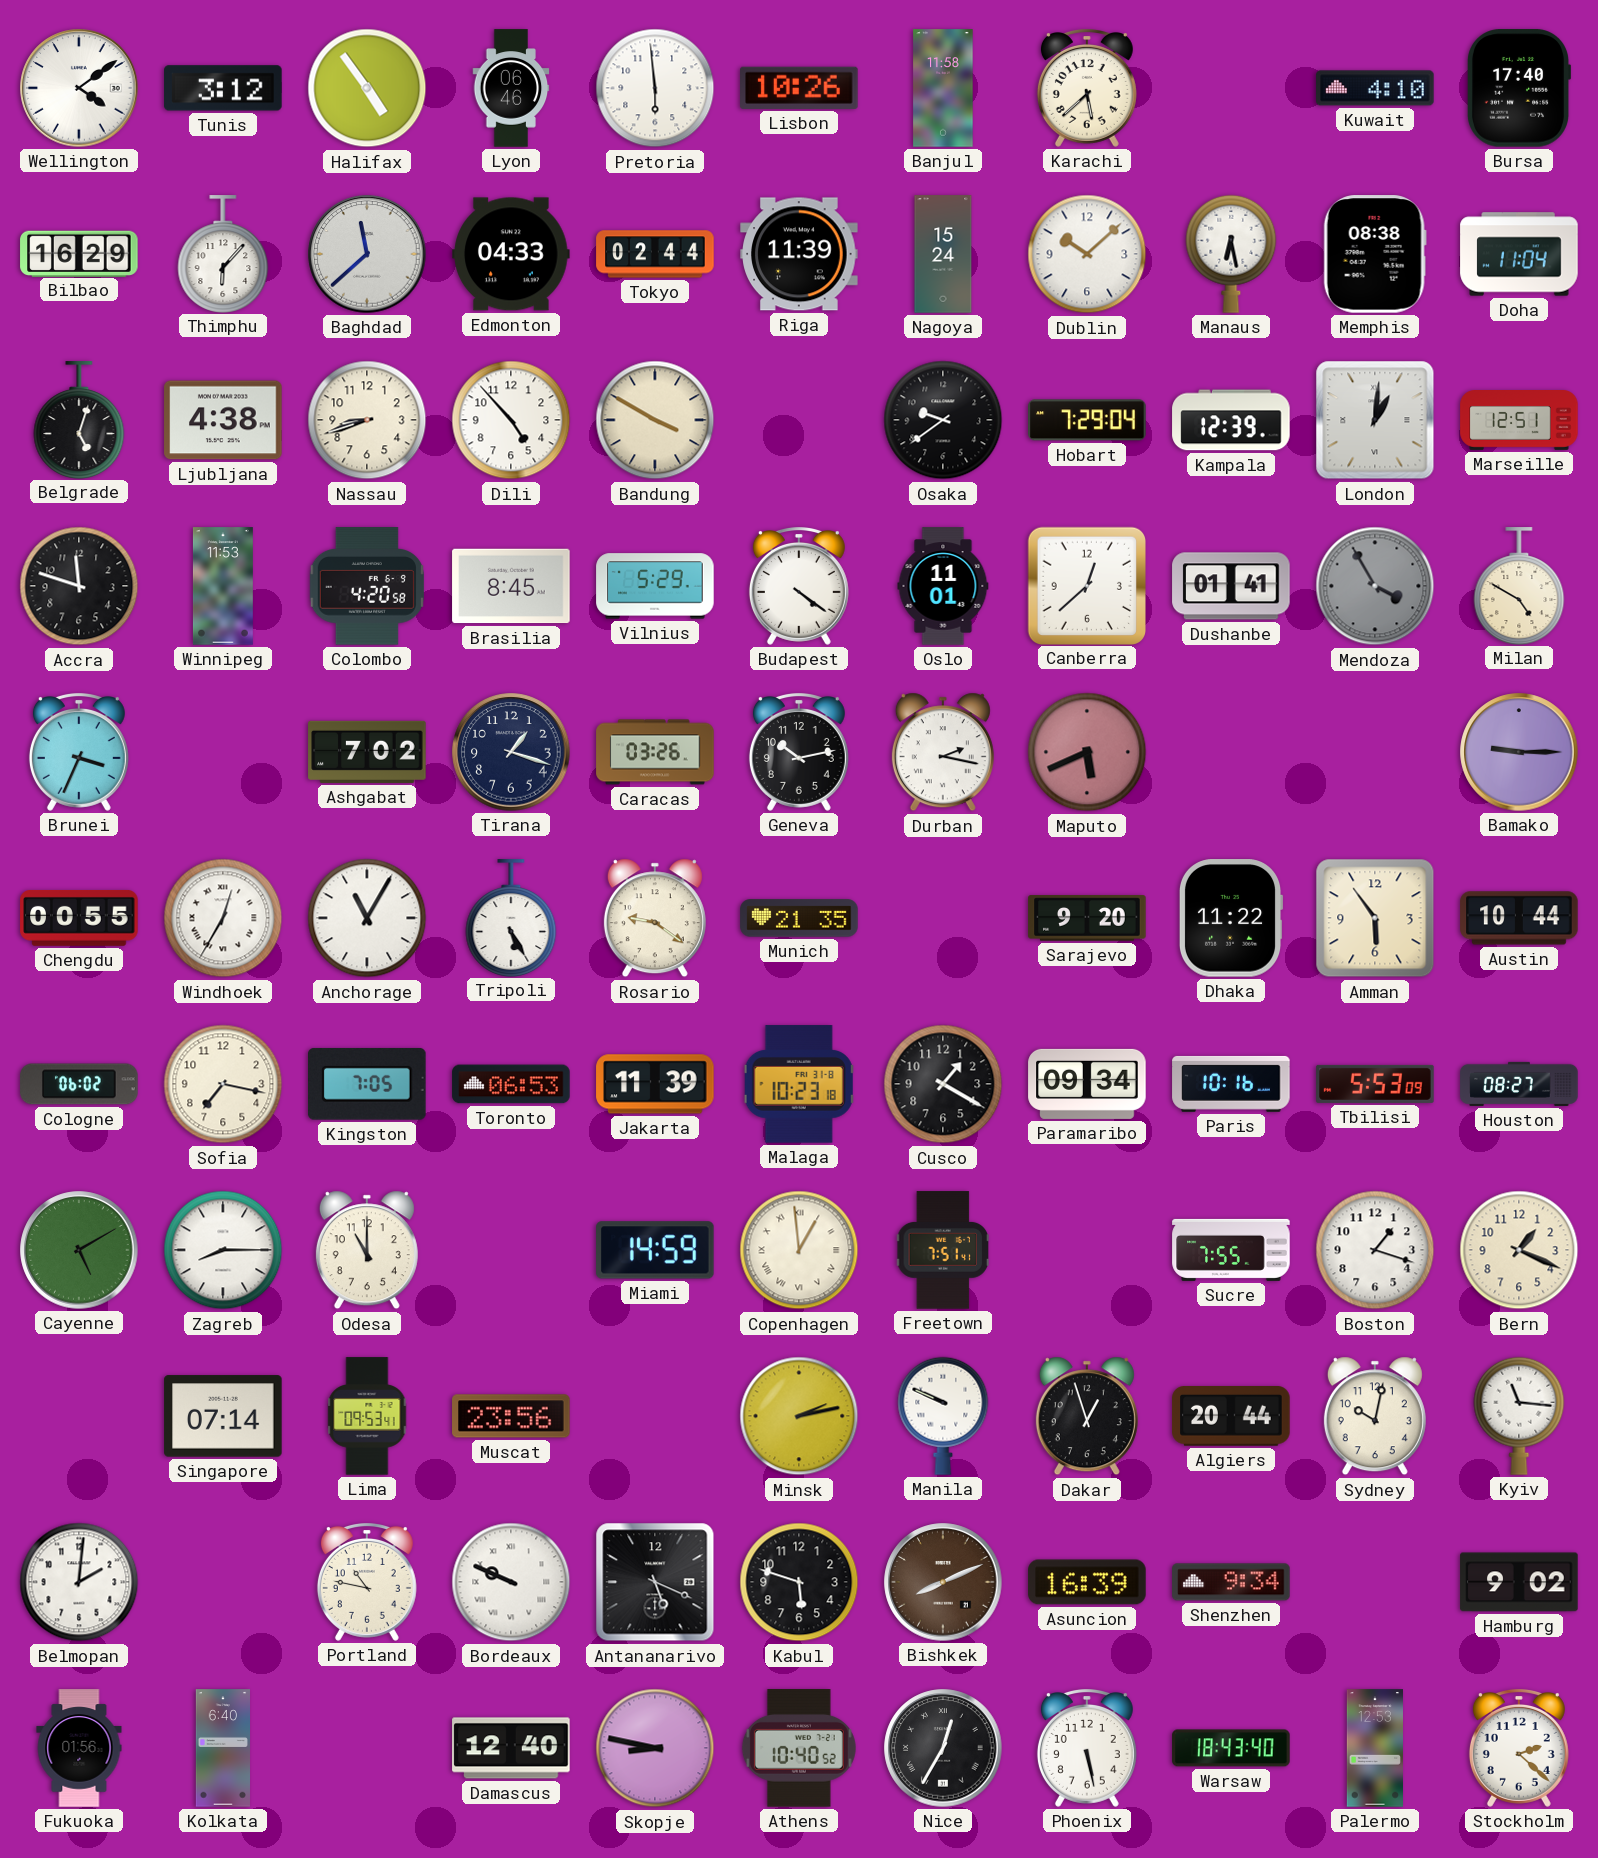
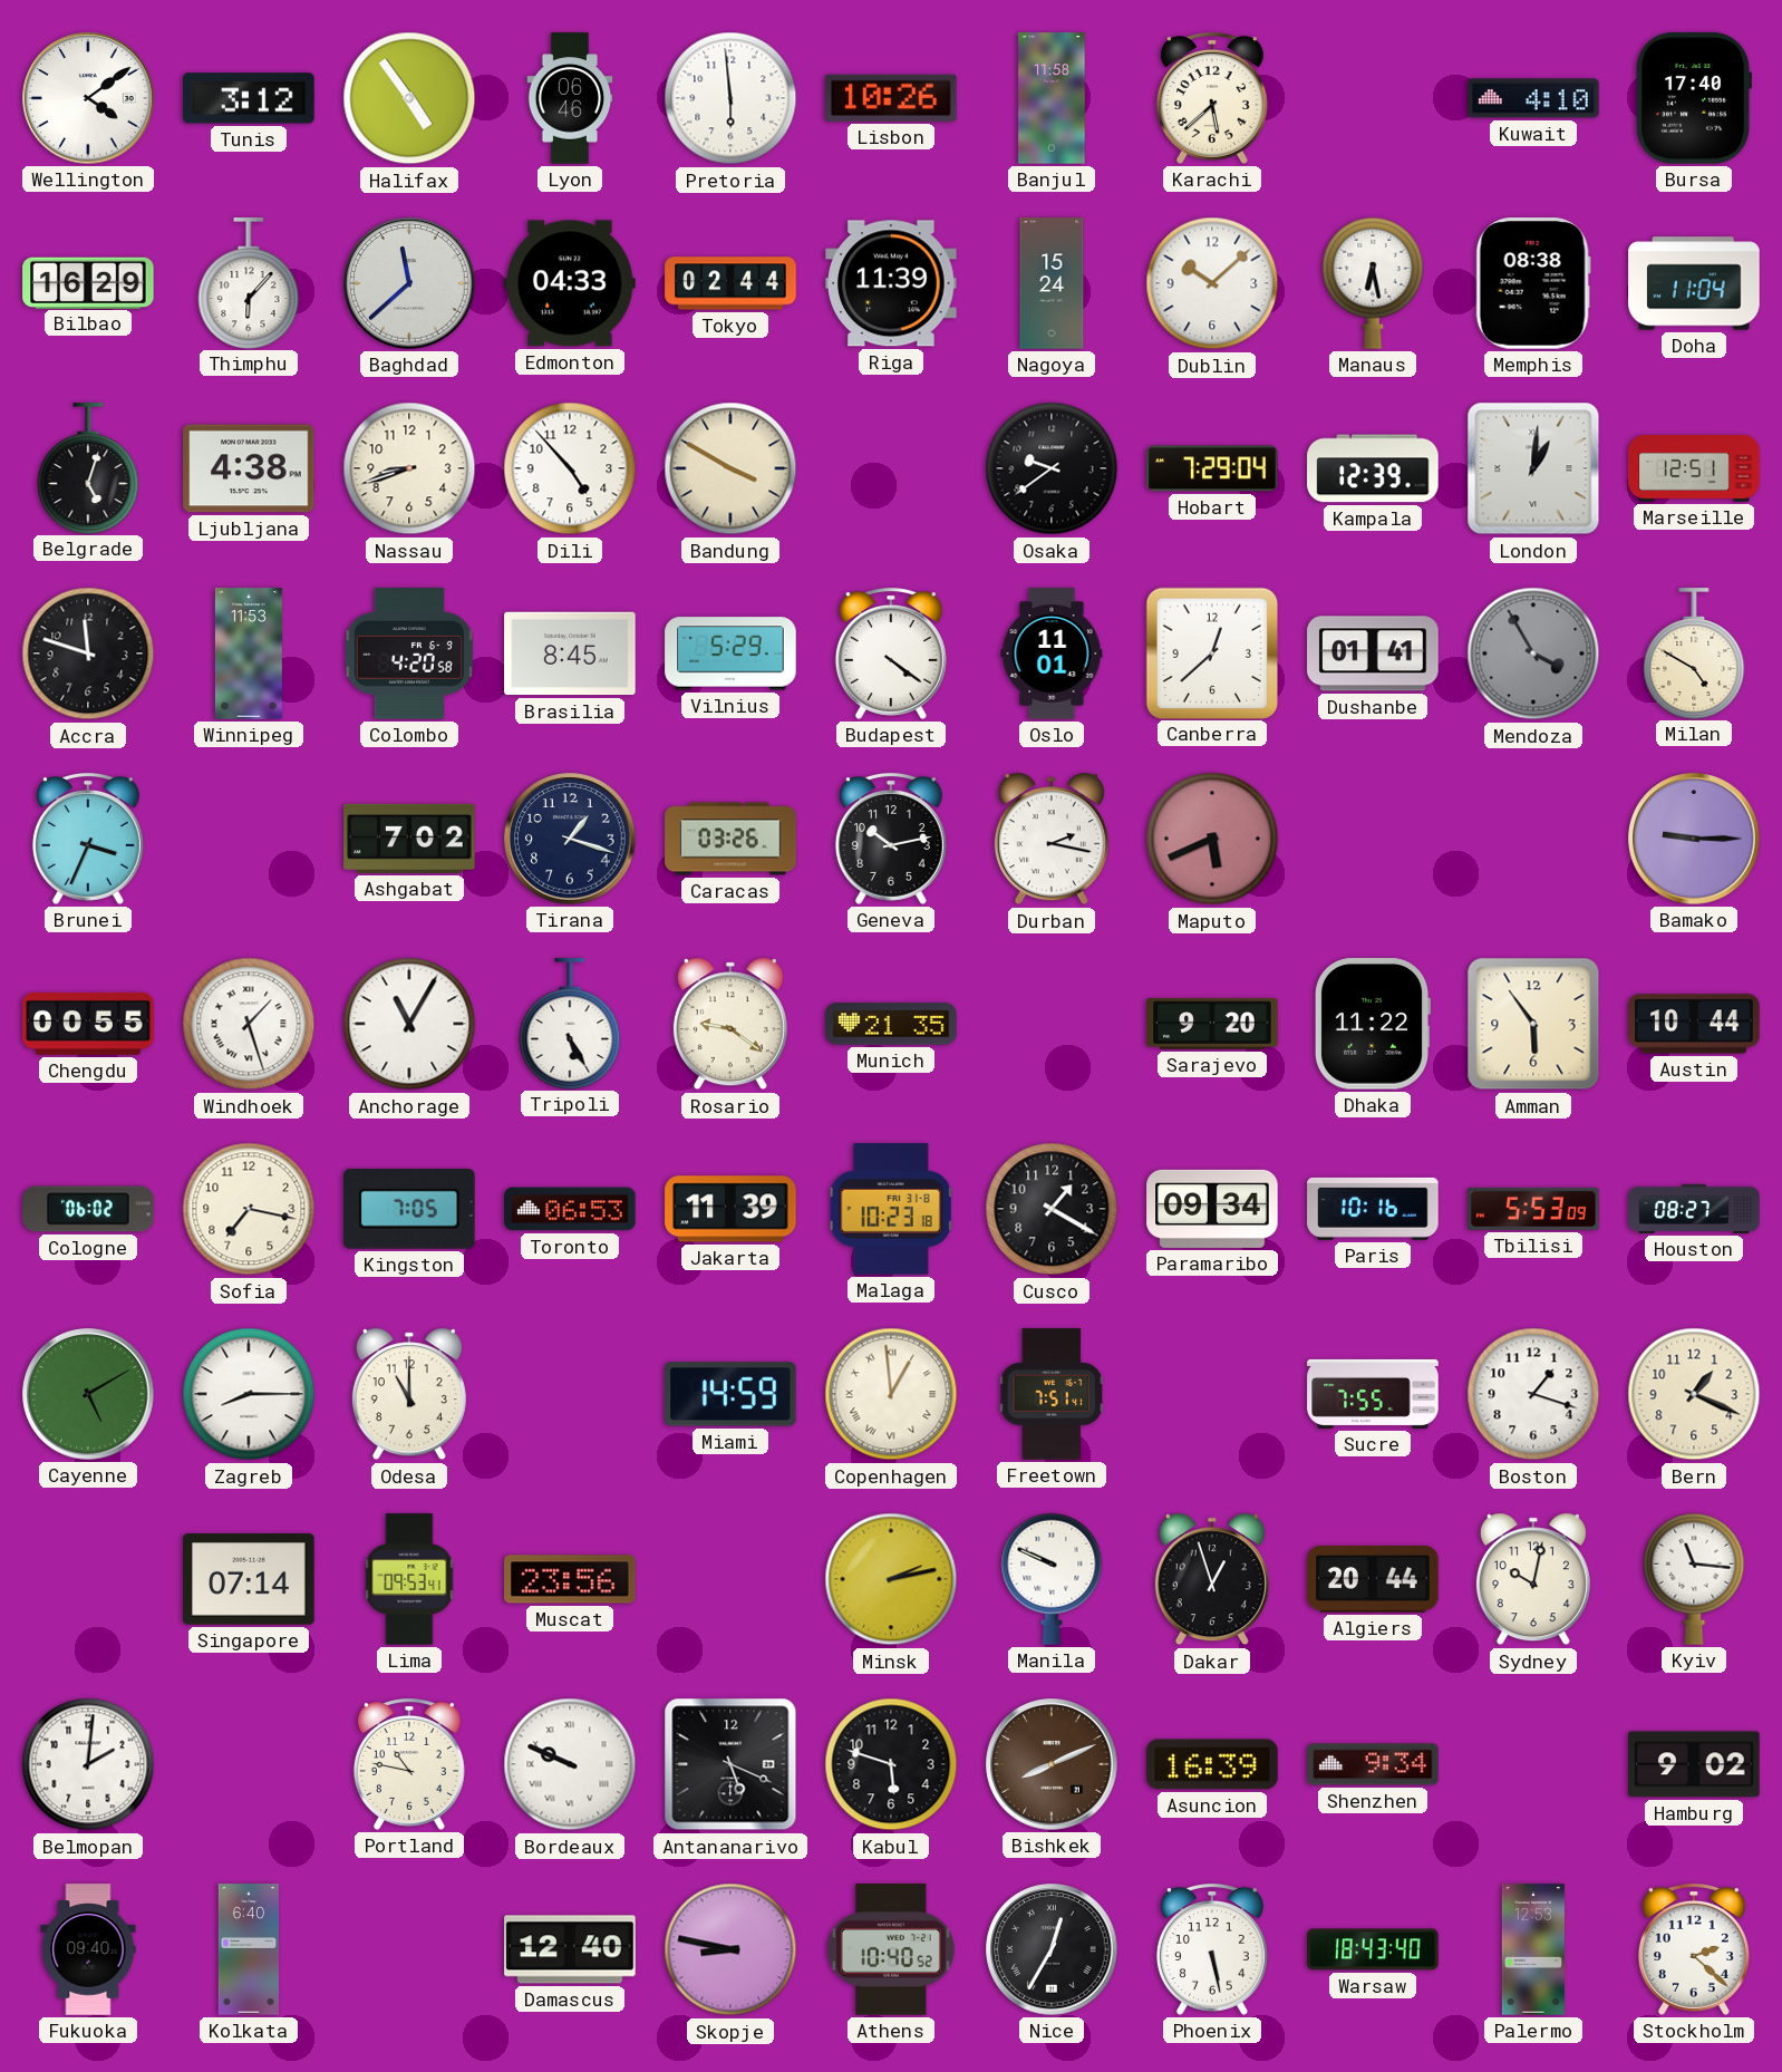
Windhoek: 12:35 -> 1:27
Fukuoka: 01:56 -> 09:40
